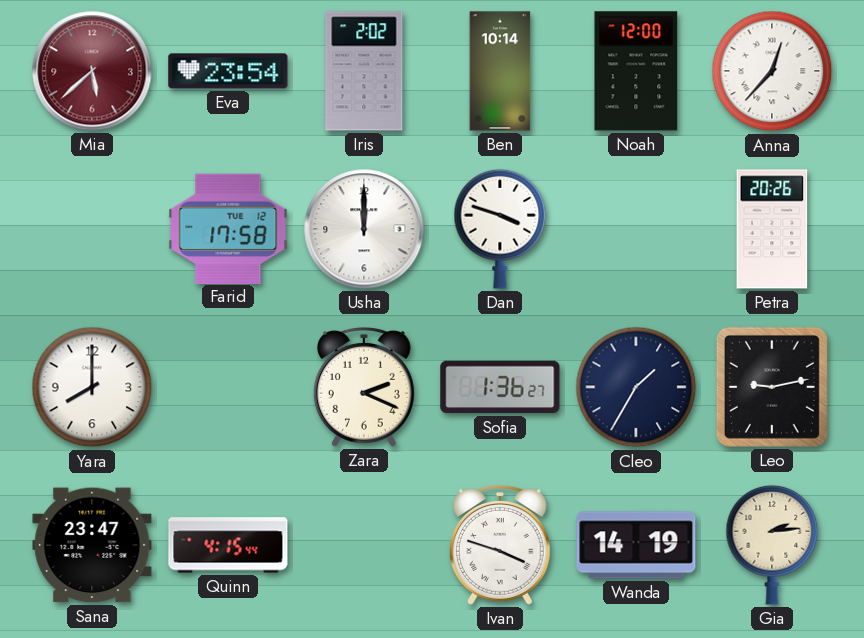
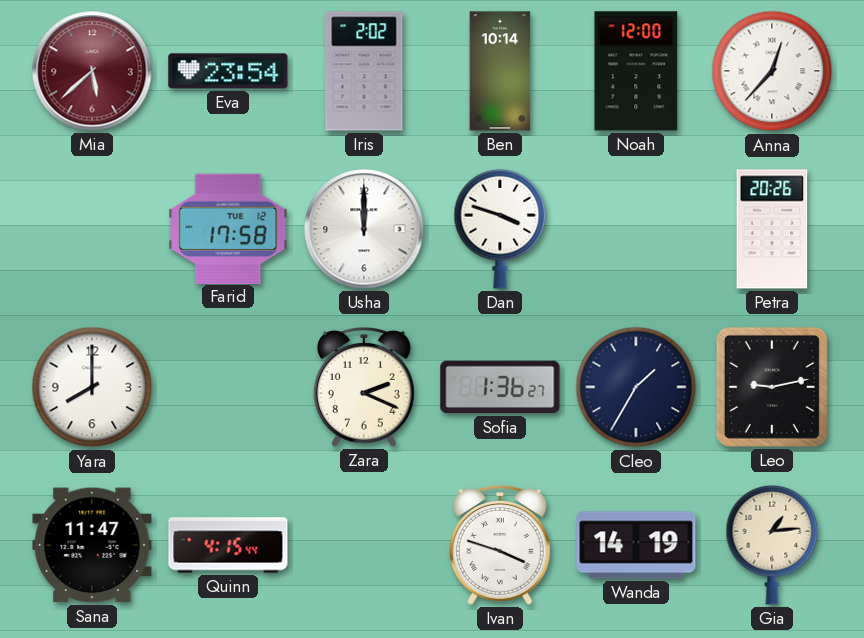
Sana: 23:47 -> 11:47
Gia: 2:14 -> 1:14
